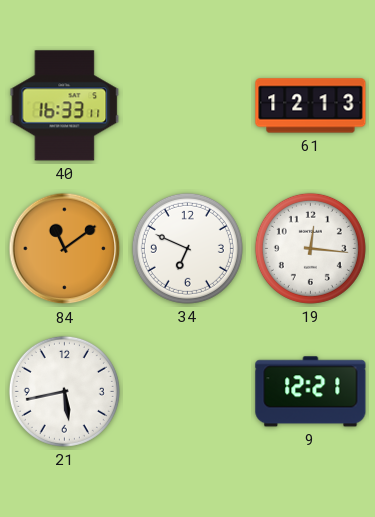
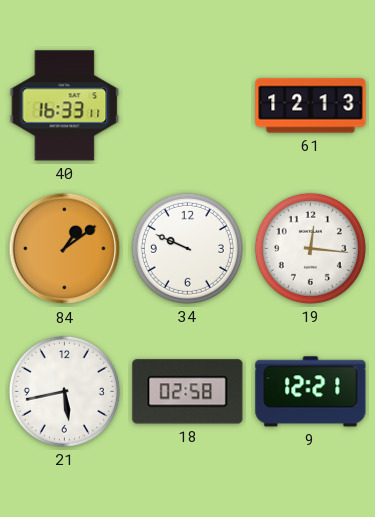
84: 11:09 -> 1:09
34: 6:49 -> 9:49
18: none -> 02:58
